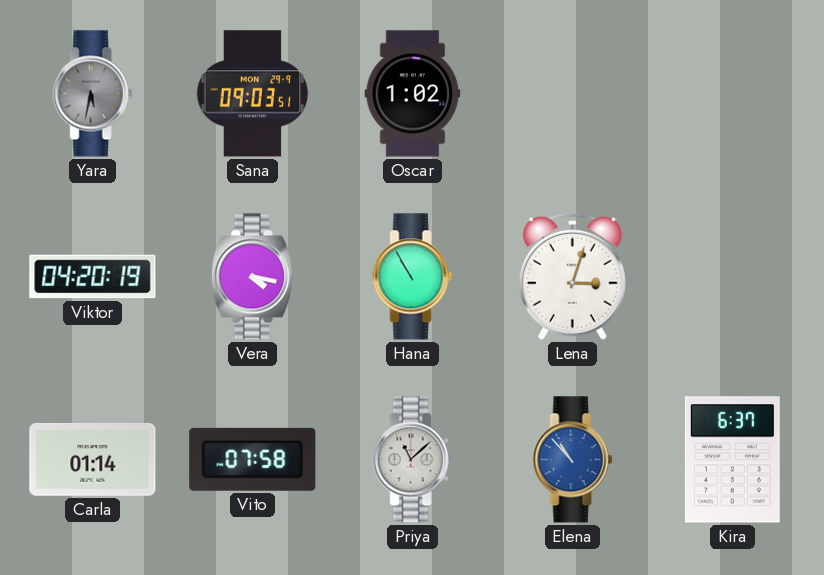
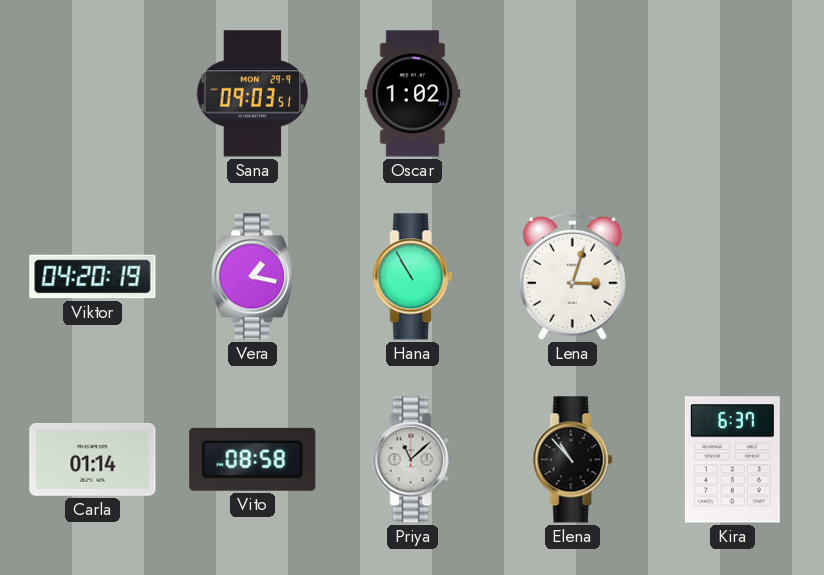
Yara: 5:32 -> none
Vera: 4:17 -> 1:17
Vito: 07:58 -> 08:58
Elena dial: blue -> black
